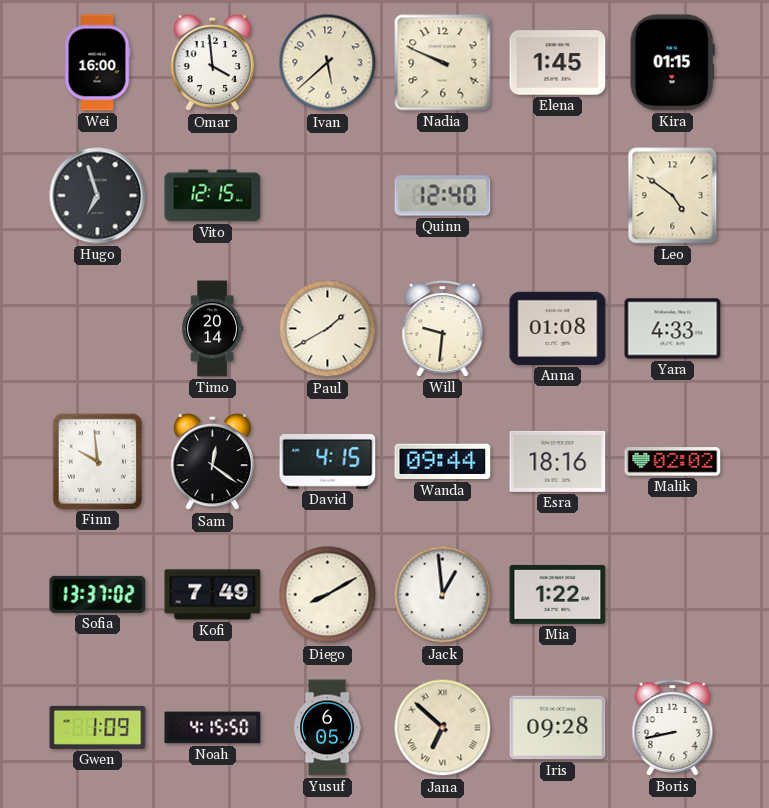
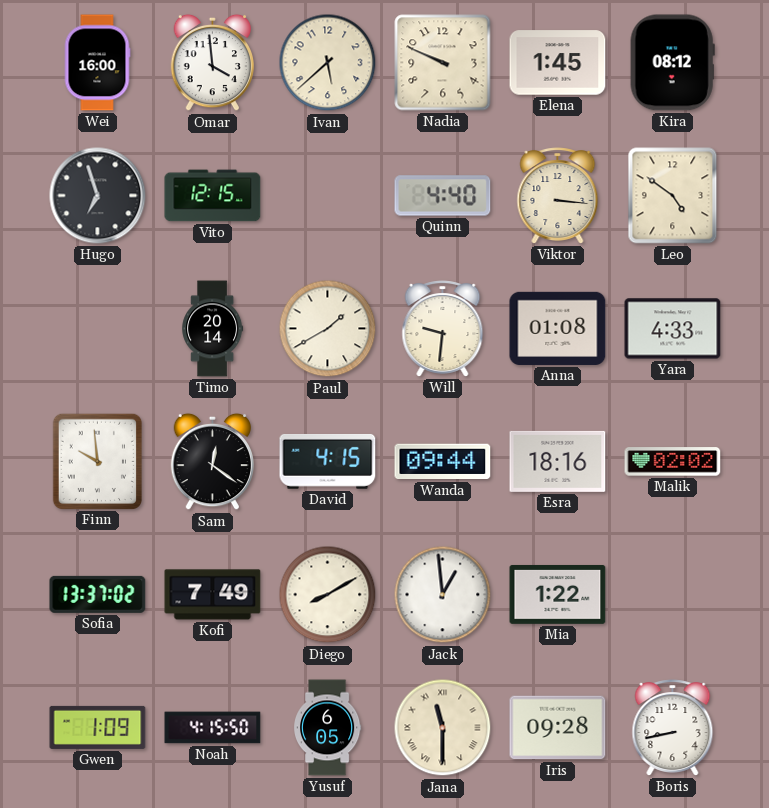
Kira: 01:15 -> 08:12
Quinn: 12:40 -> 4:40
Viktor: none -> 3:16
Jana: 6:52 -> 11:30
